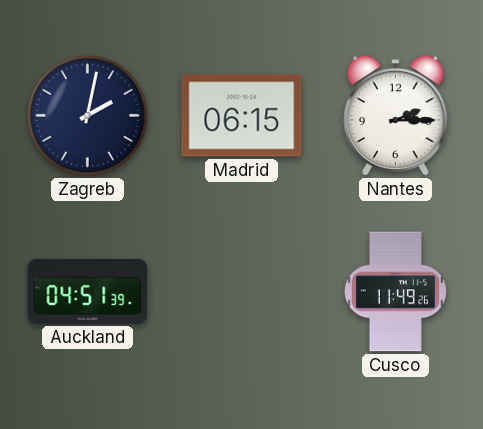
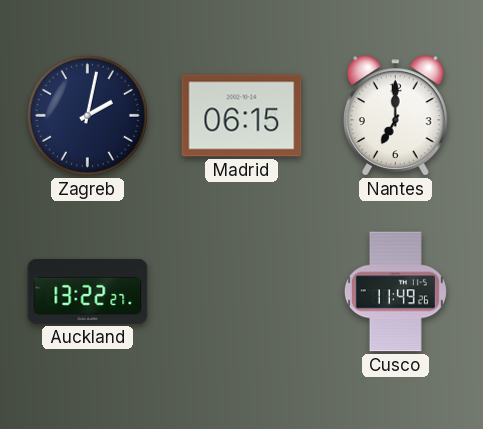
Nantes: 2:15 -> 7:00
Auckland: 04:51 -> 13:22
